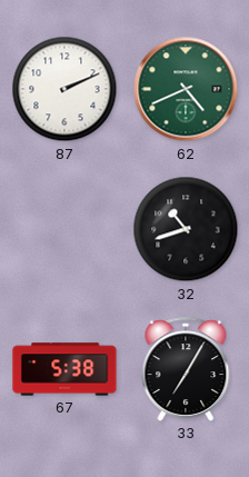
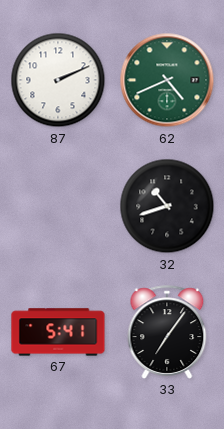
67: 5:38 -> 5:41
33: 7:05 -> 7:06
